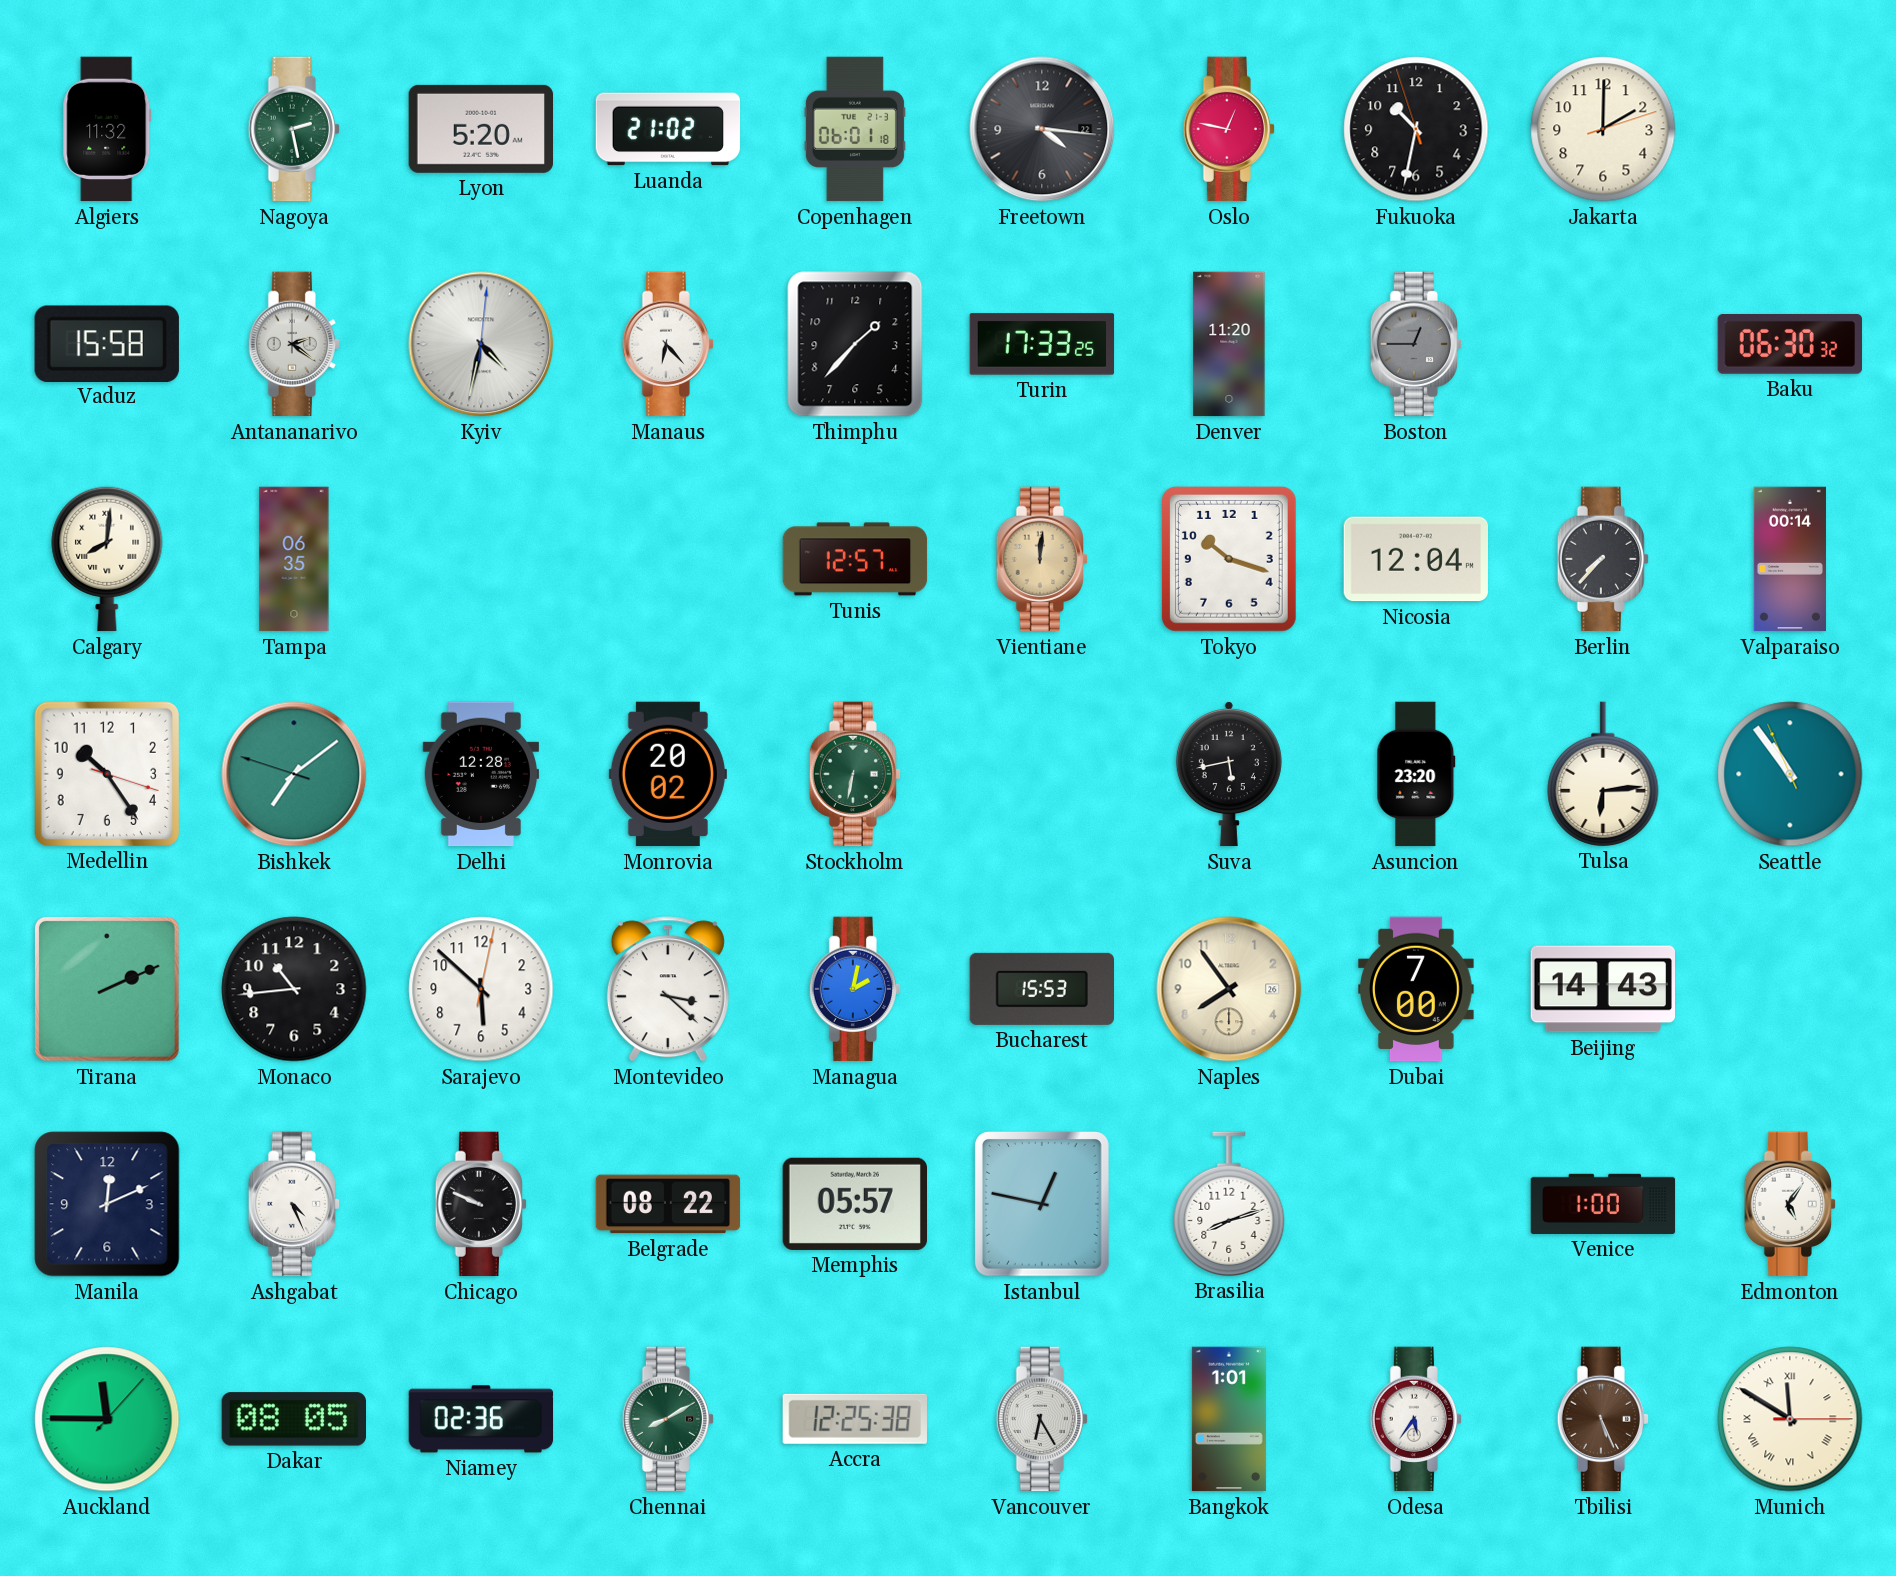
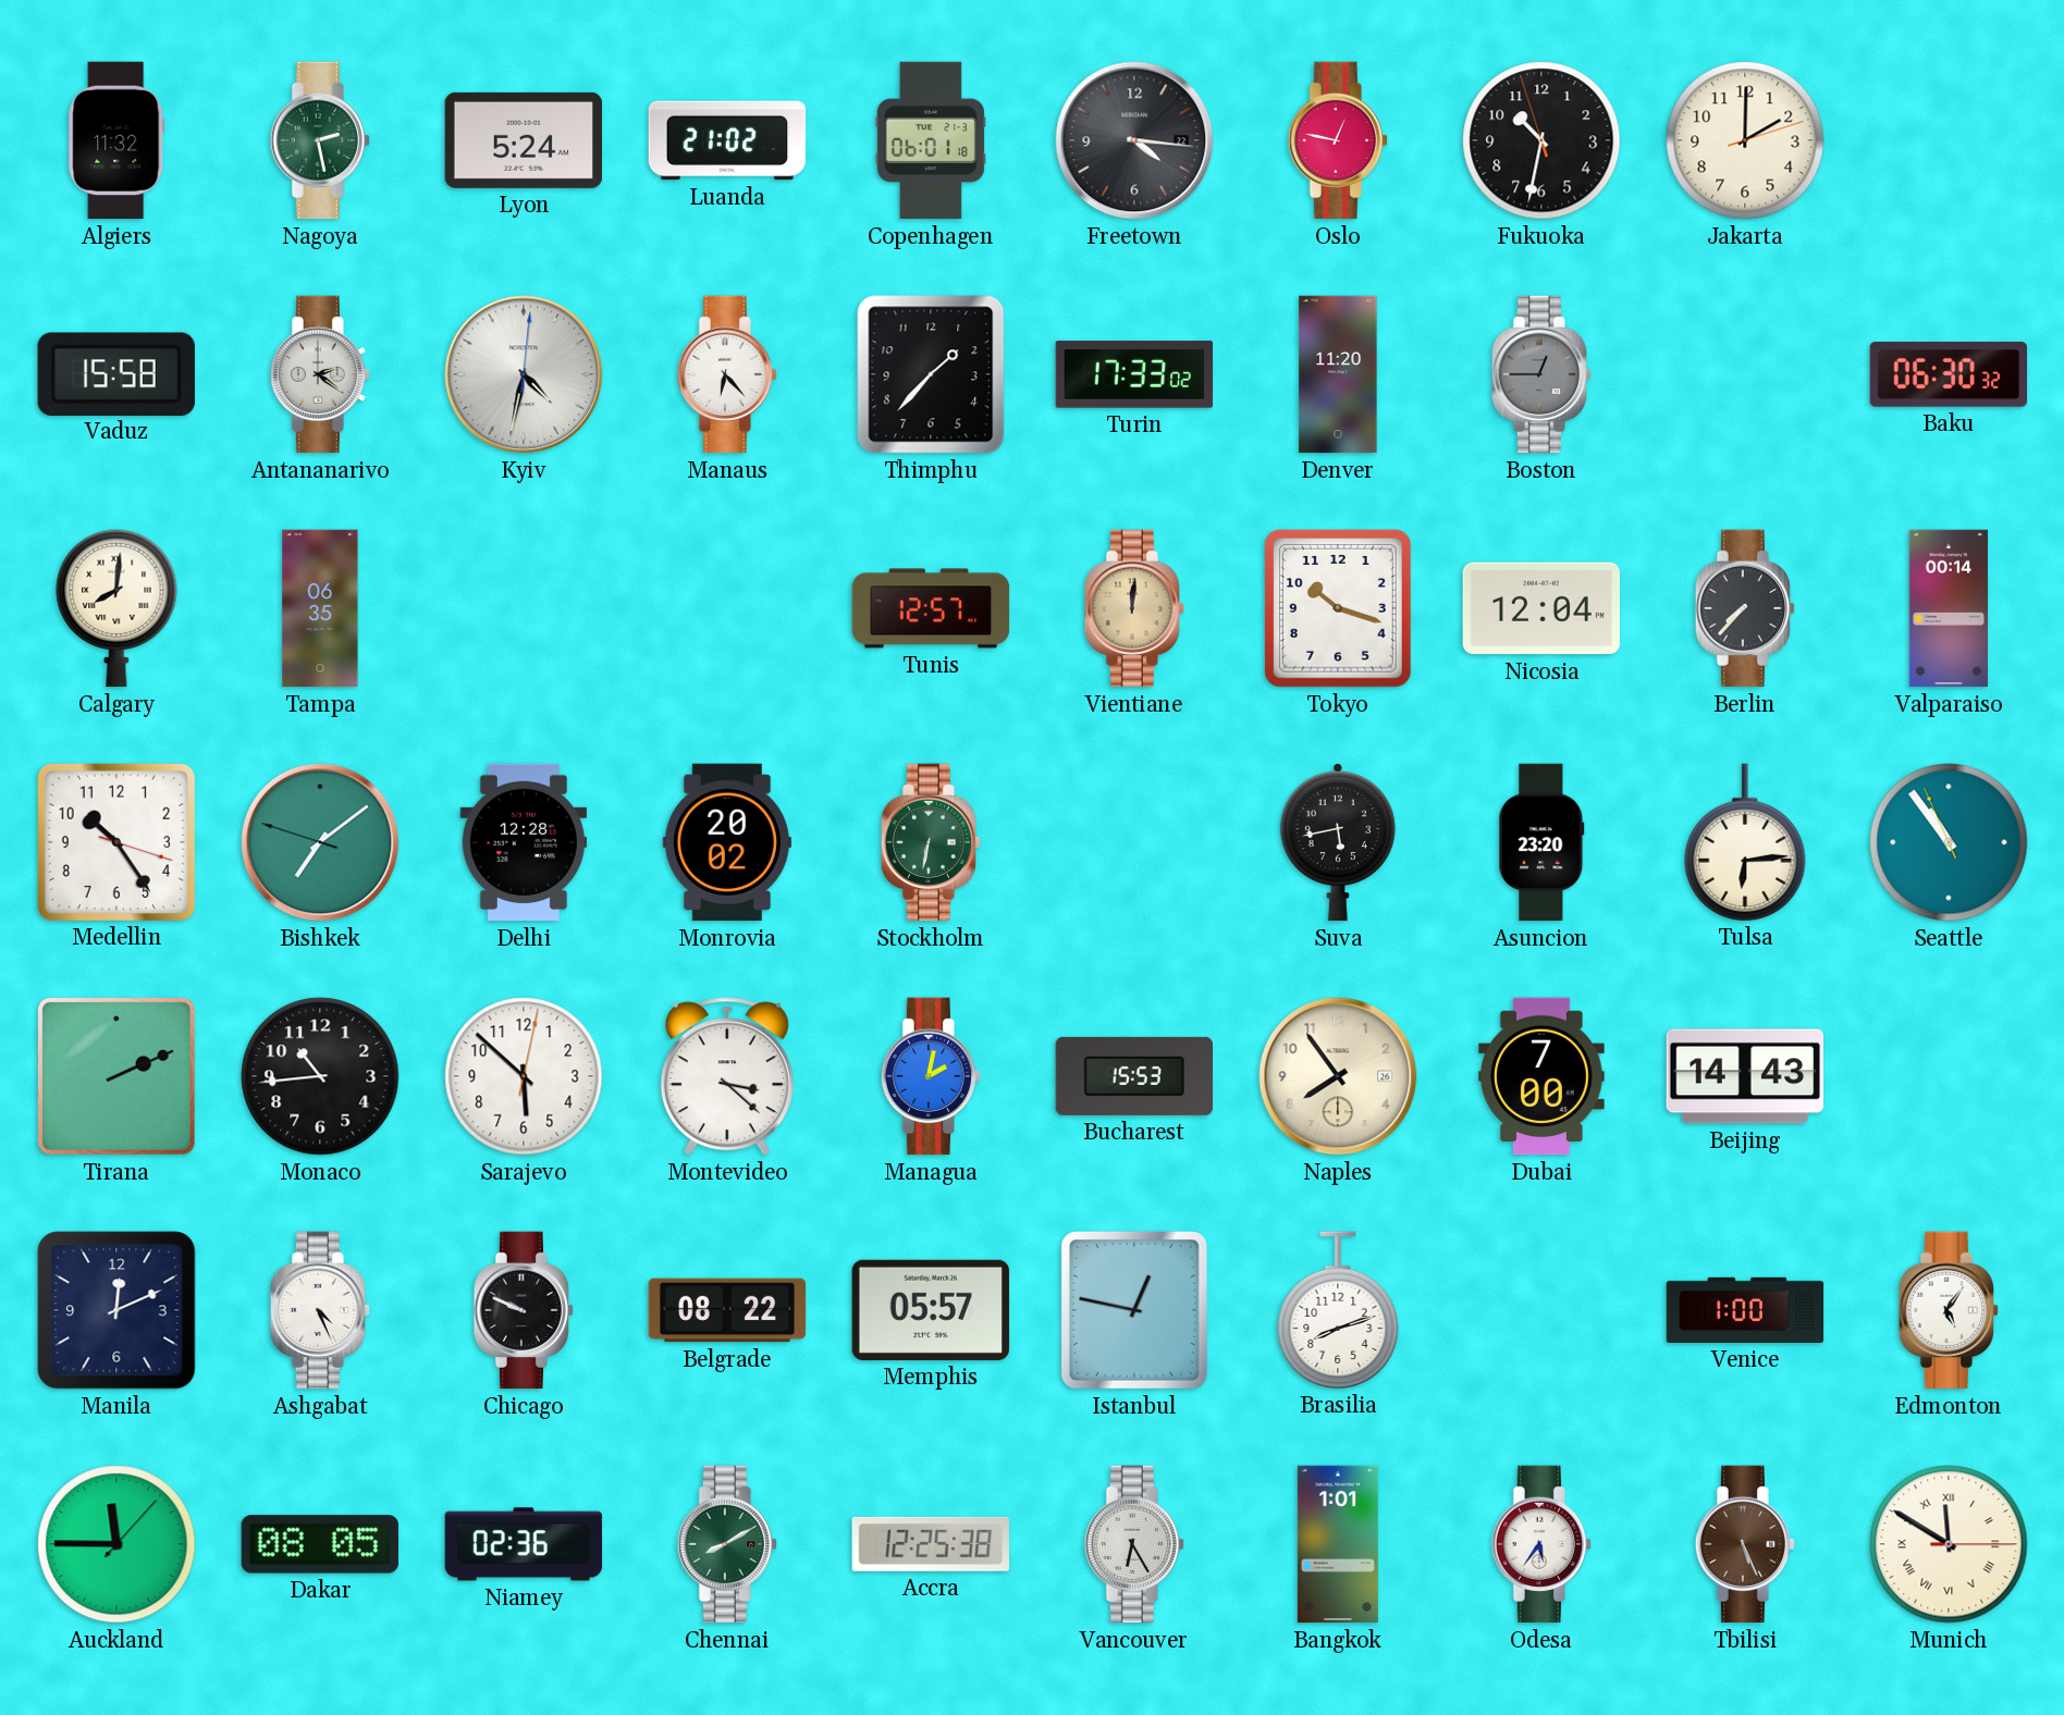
Lyon: 5:20 -> 5:24
Turin: 17:33:25 -> 17:33:02
